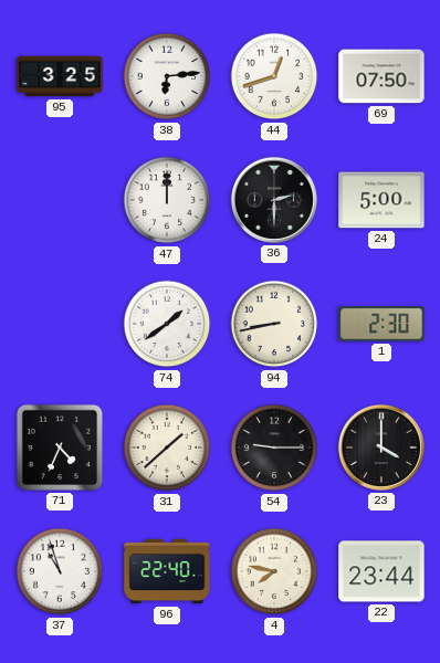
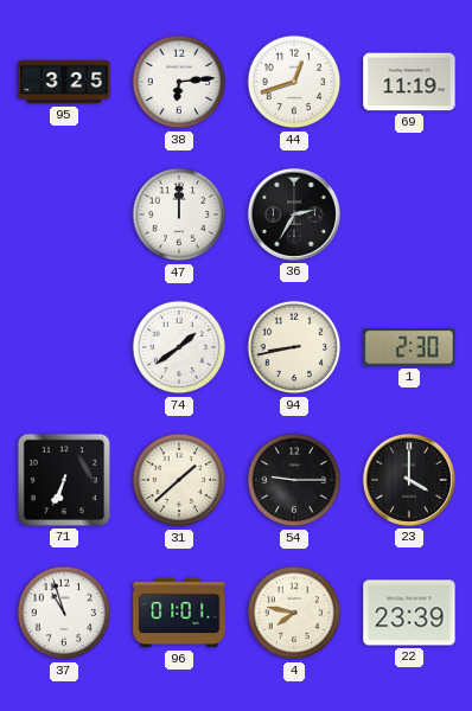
69: 07:50 -> 11:19
36: 2:30 -> 2:35
24: 5:00 -> none
71: 4:34 -> 6:34
96: 22:40 -> 01:01
22: 23:44 -> 23:39
